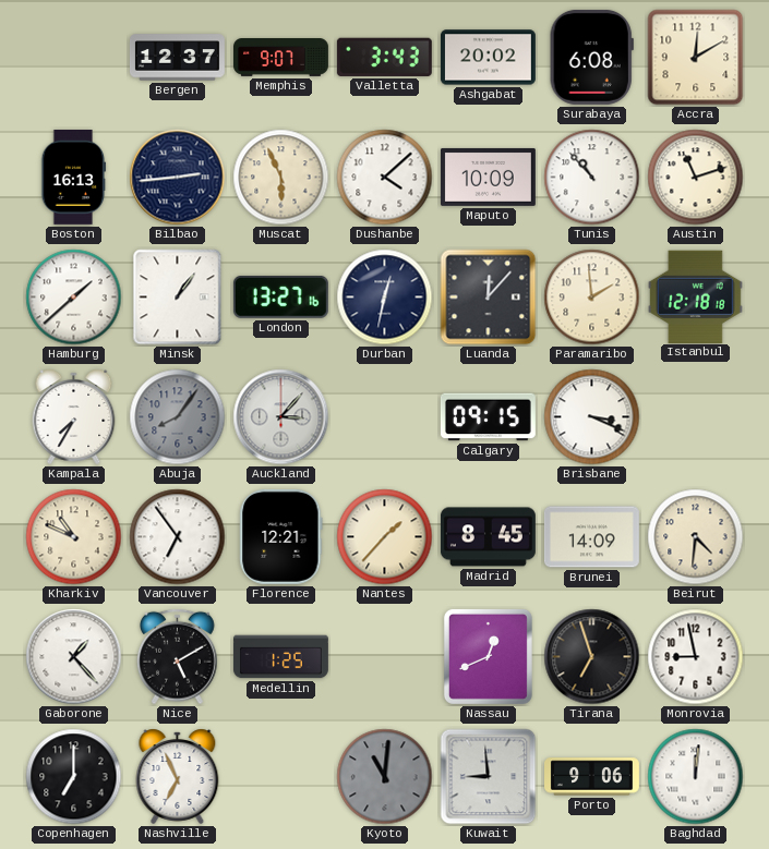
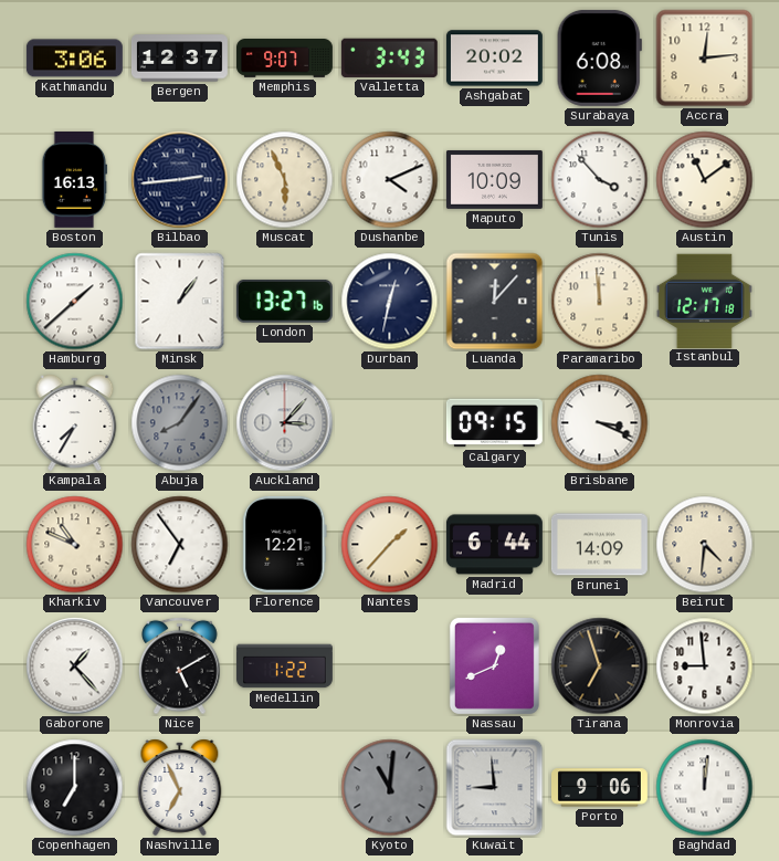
Kathmandu: none -> 3:06
Accra: 12:10 -> 12:14
Dushanbe: 4:08 -> 4:11
Tunis: 10:53 -> 3:53
Austin: 11:12 -> 11:09
Paramaribo: 1:59 -> 11:59
Istanbul: 12:18 -> 12:17
Madrid: 8:45 -> 6:44
Medellin: 1:25 -> 1:22
Monrovia: 8:58 -> 8:59
